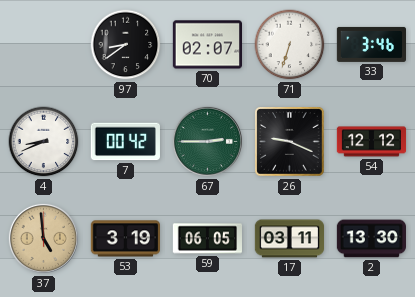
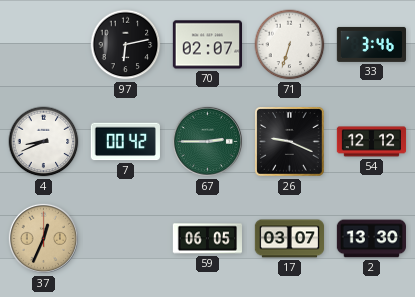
97: 8:39 -> 6:13
37: 4:59 -> 12:34
53: 3:19 -> none
17: 03:11 -> 03:07
